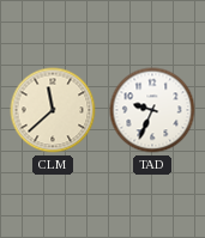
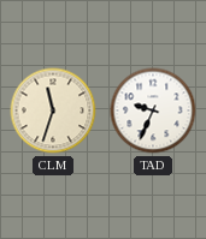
CLM: 11:38 -> 11:33
